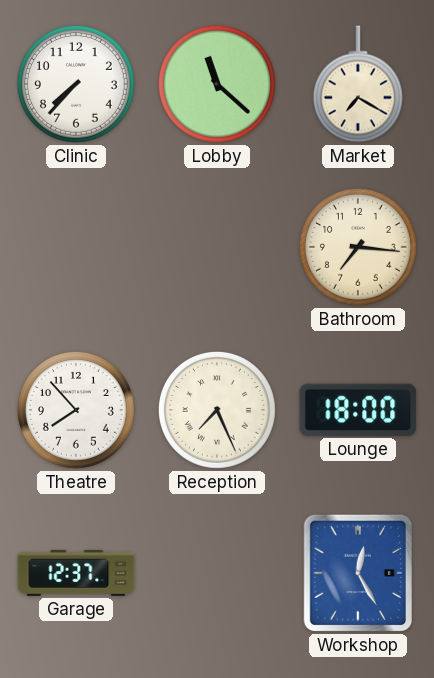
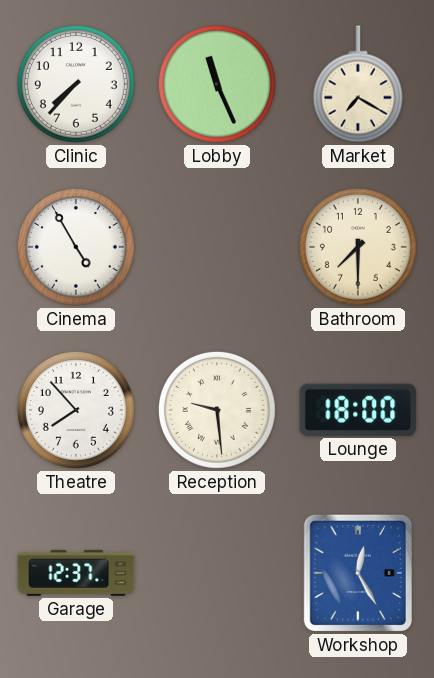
Lobby: 11:22 -> 11:26
Cinema: none -> 4:55
Bathroom: 7:16 -> 7:30
Reception: 7:26 -> 9:29
